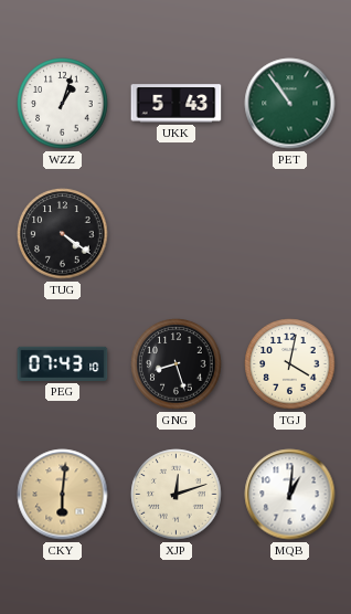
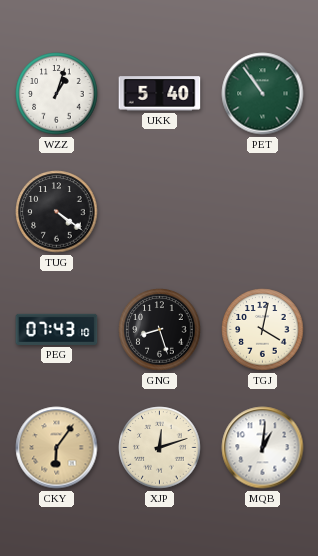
UKK: 5:43 -> 5:40
CKY: 6:01 -> 6:06
